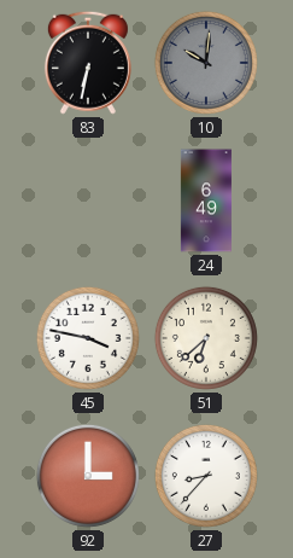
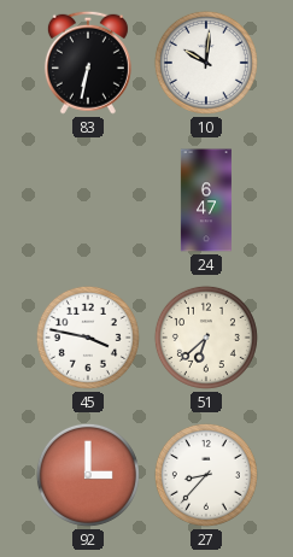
10 dial: grey -> white
24: 6:49 -> 6:47
